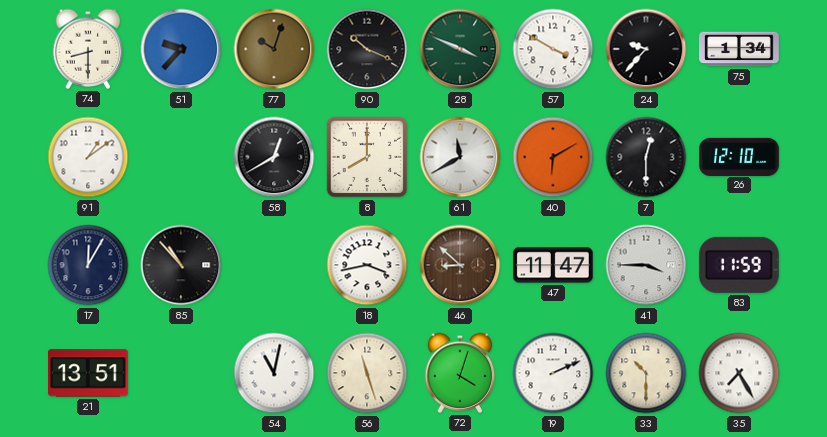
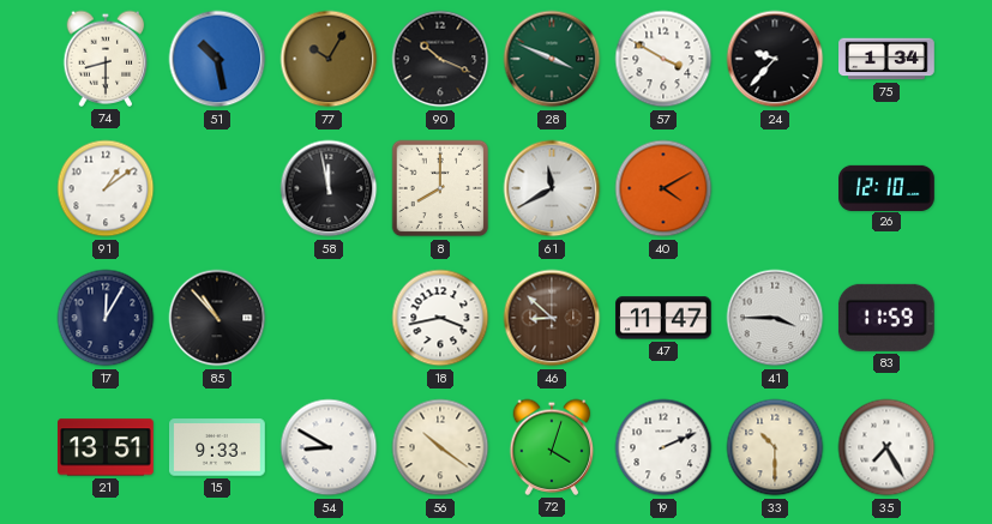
51: 9:37 -> 10:28
77: 10:03 -> 10:05
58: 12:40 -> 11:58
40: 6:10 -> 4:10
7: 12:30 -> none
15: none -> 9:33
54: 11:02 -> 8:50
56: 11:27 -> 10:21
